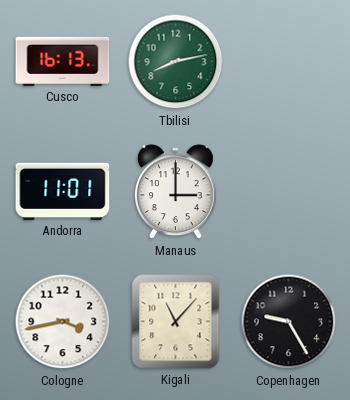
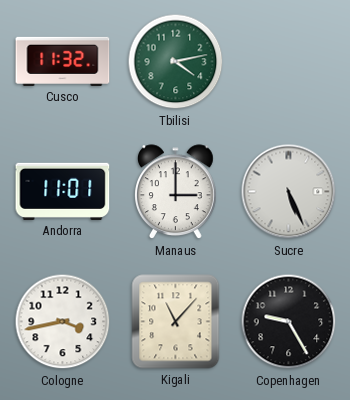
Cusco: 16:13 -> 11:32
Tbilisi: 8:13 -> 4:13
Sucre: none -> 5:26
